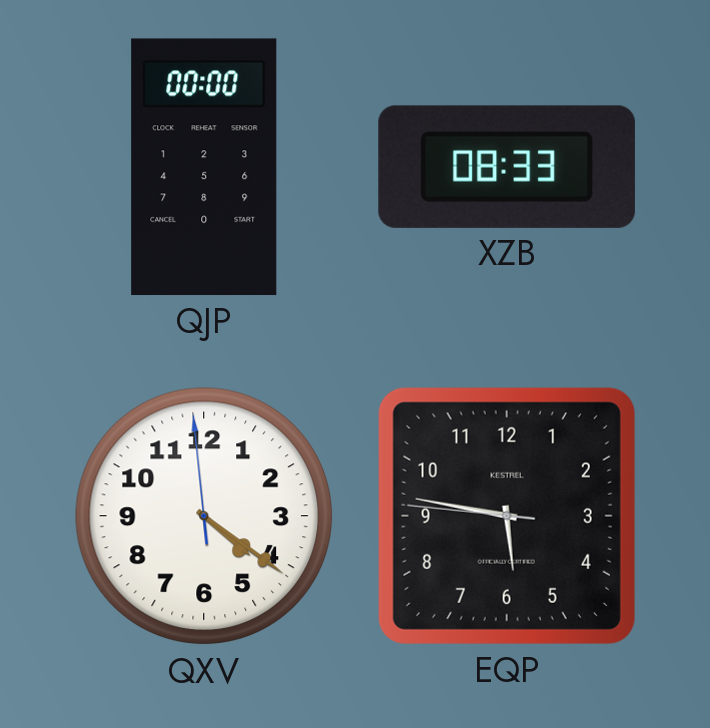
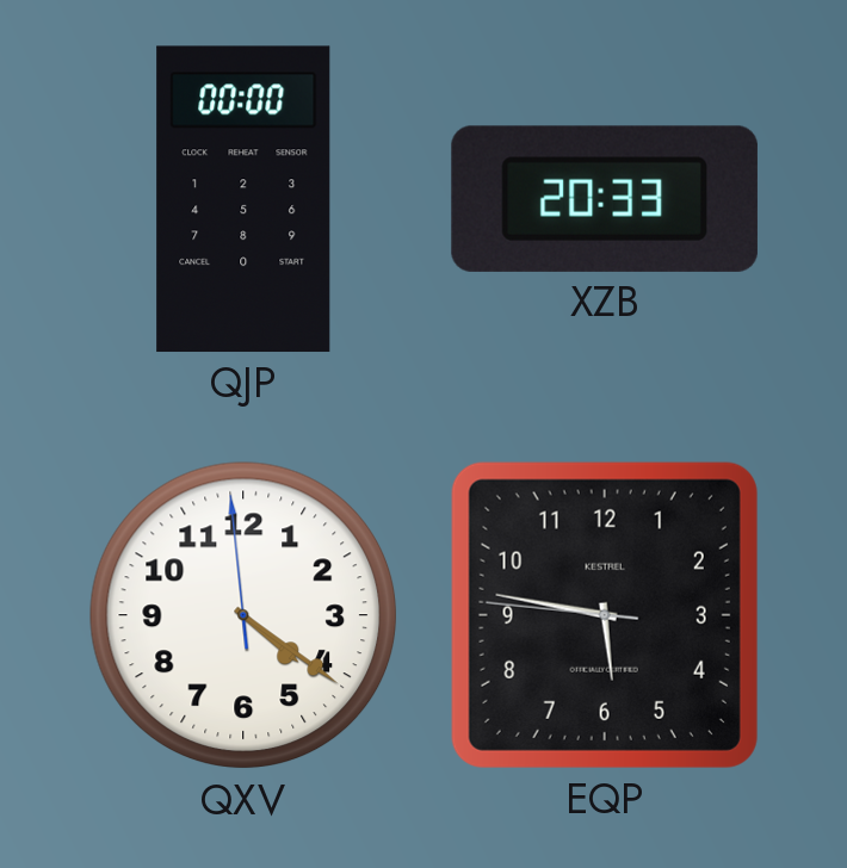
XZB: 08:33 -> 20:33
